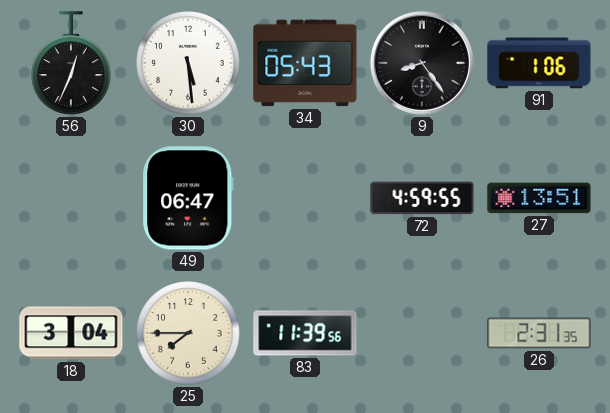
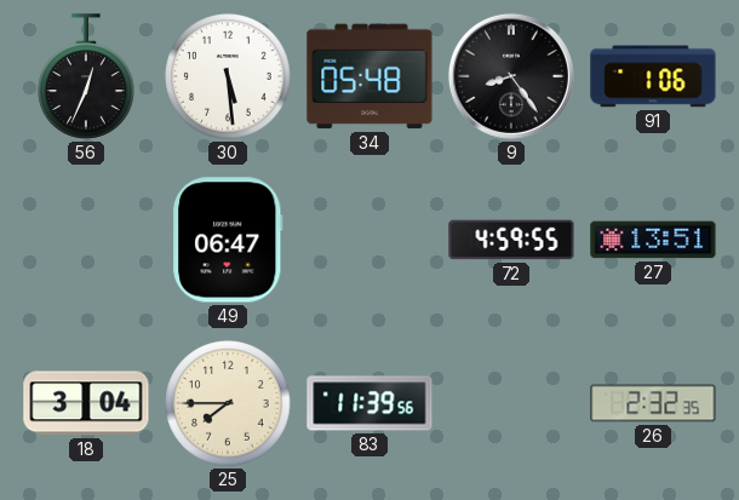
34: 05:43 -> 05:48
26: 2:31 -> 2:32
